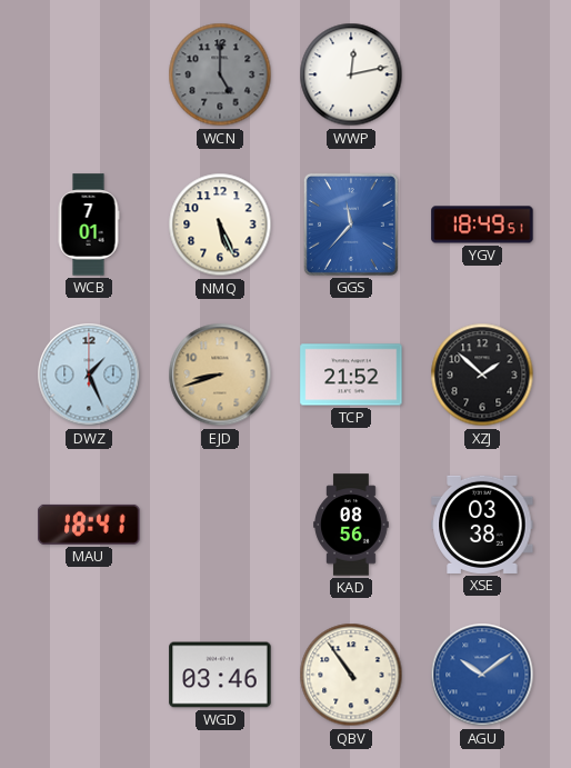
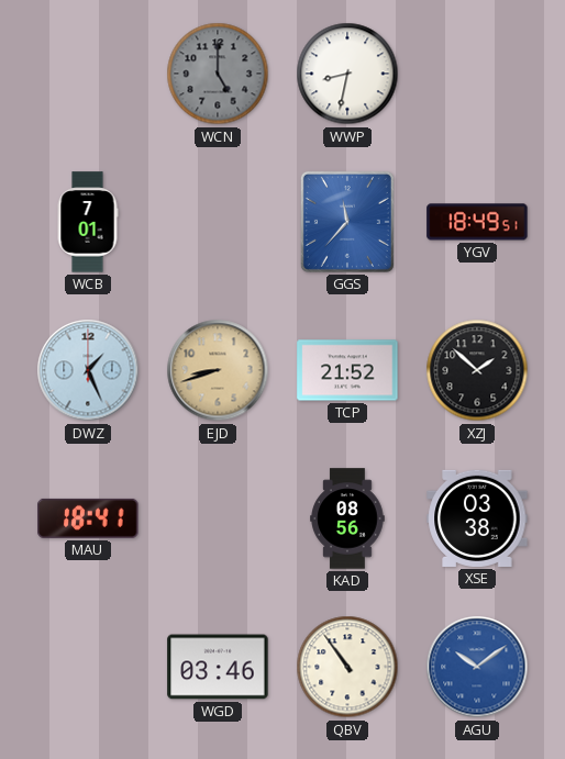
WWP: 12:13 -> 8:32
NMQ: 5:26 -> none
